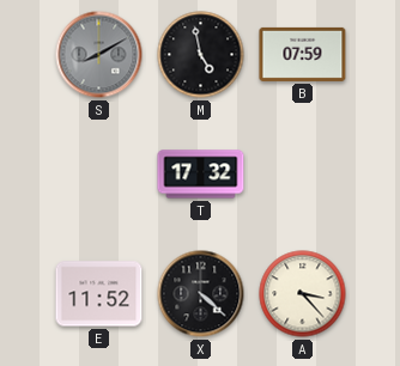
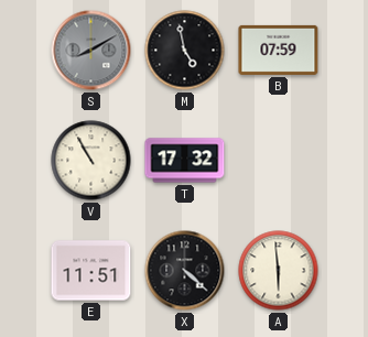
V: none -> 10:55
E: 11:52 -> 11:51
A: 3:23 -> 5:59
